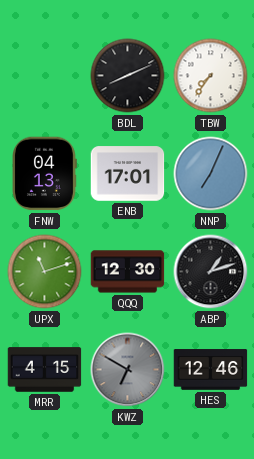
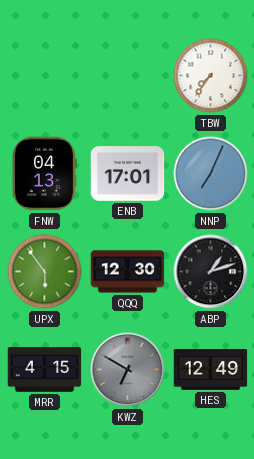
BDL: 8:11 -> none
UPX: 11:12 -> 5:54
HES: 12:46 -> 12:49
